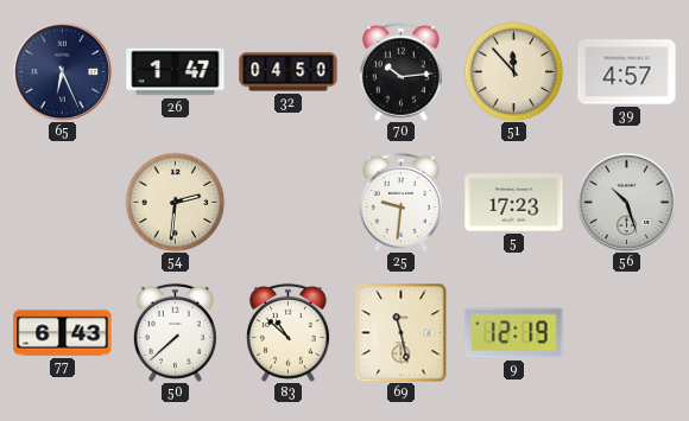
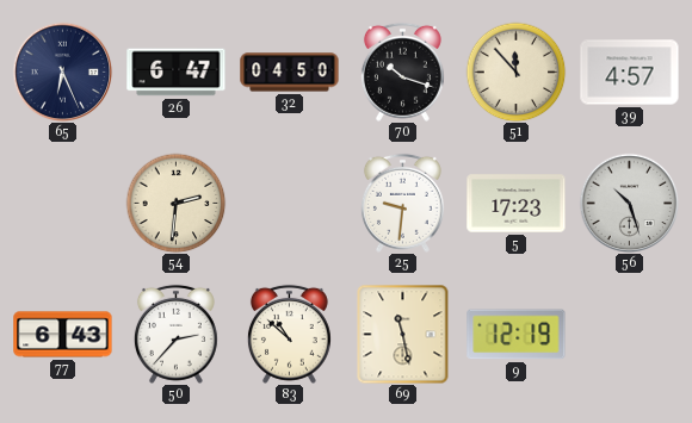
26: 1:47 -> 6:47
70: 10:14 -> 10:18
50: 7:38 -> 2:37
